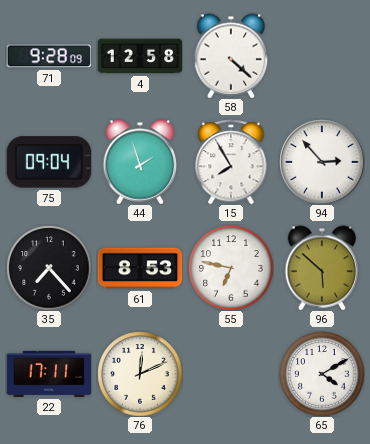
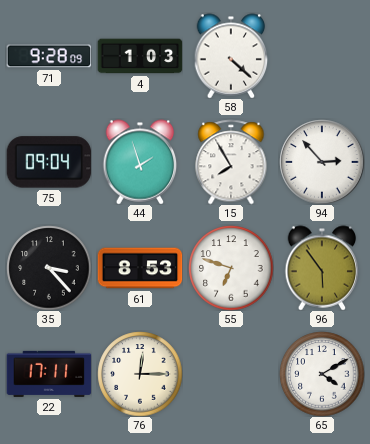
4: 12:58 -> 1:03
35: 7:23 -> 3:23
55: 6:47 -> 6:48
96: 5:52 -> 5:54
76: 12:11 -> 12:15
